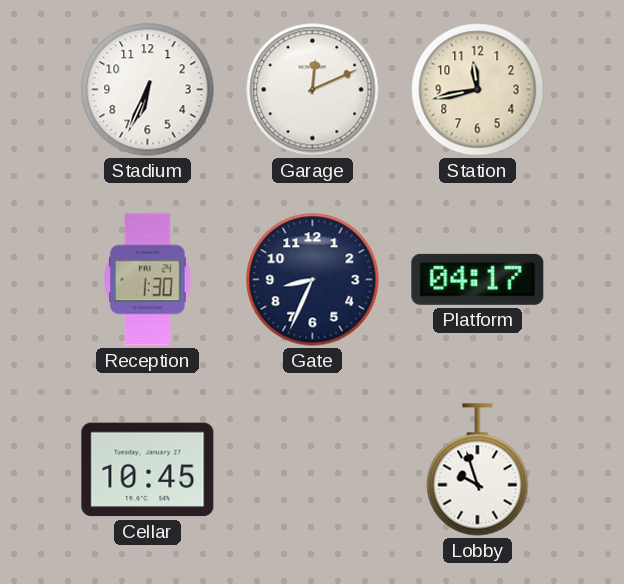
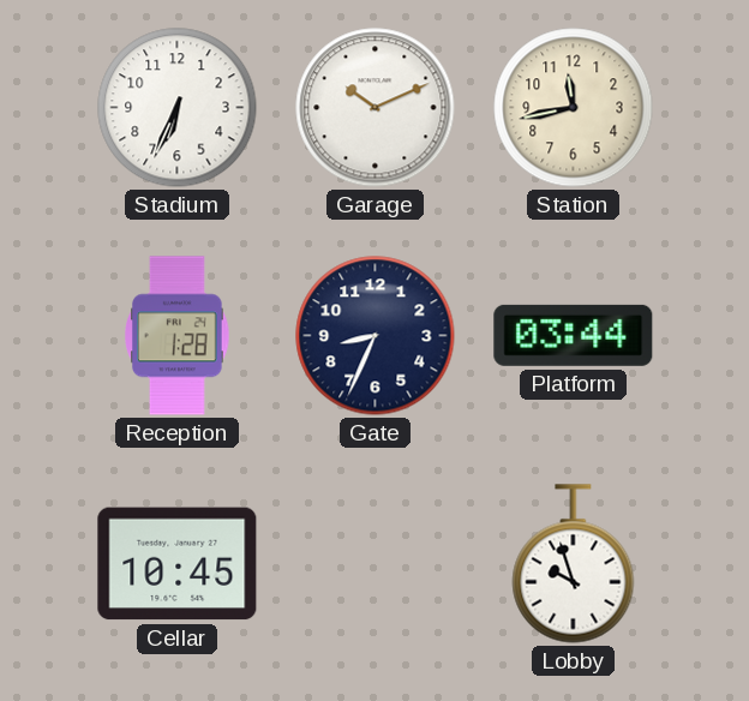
Garage: 12:11 -> 10:11
Reception: 1:30 -> 1:28
Platform: 04:17 -> 03:44
